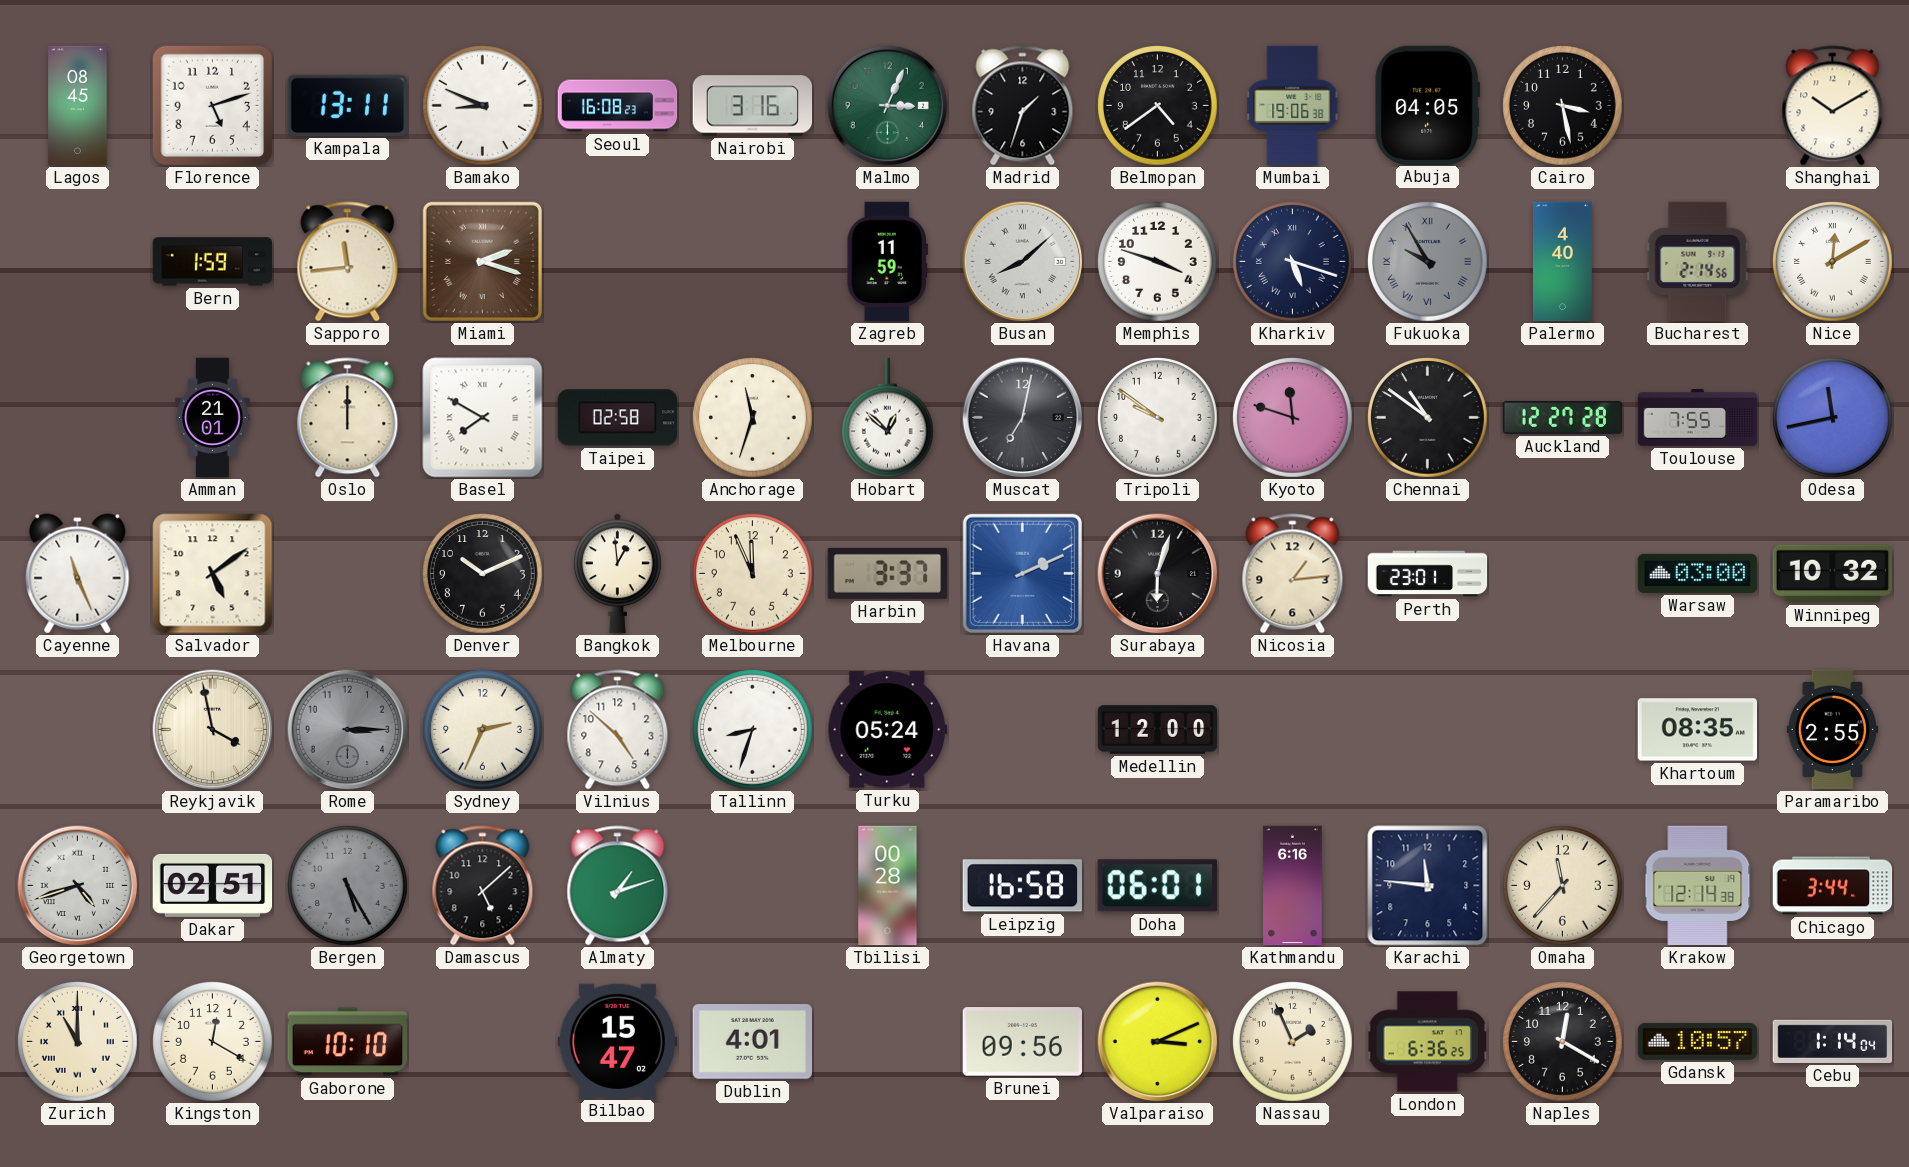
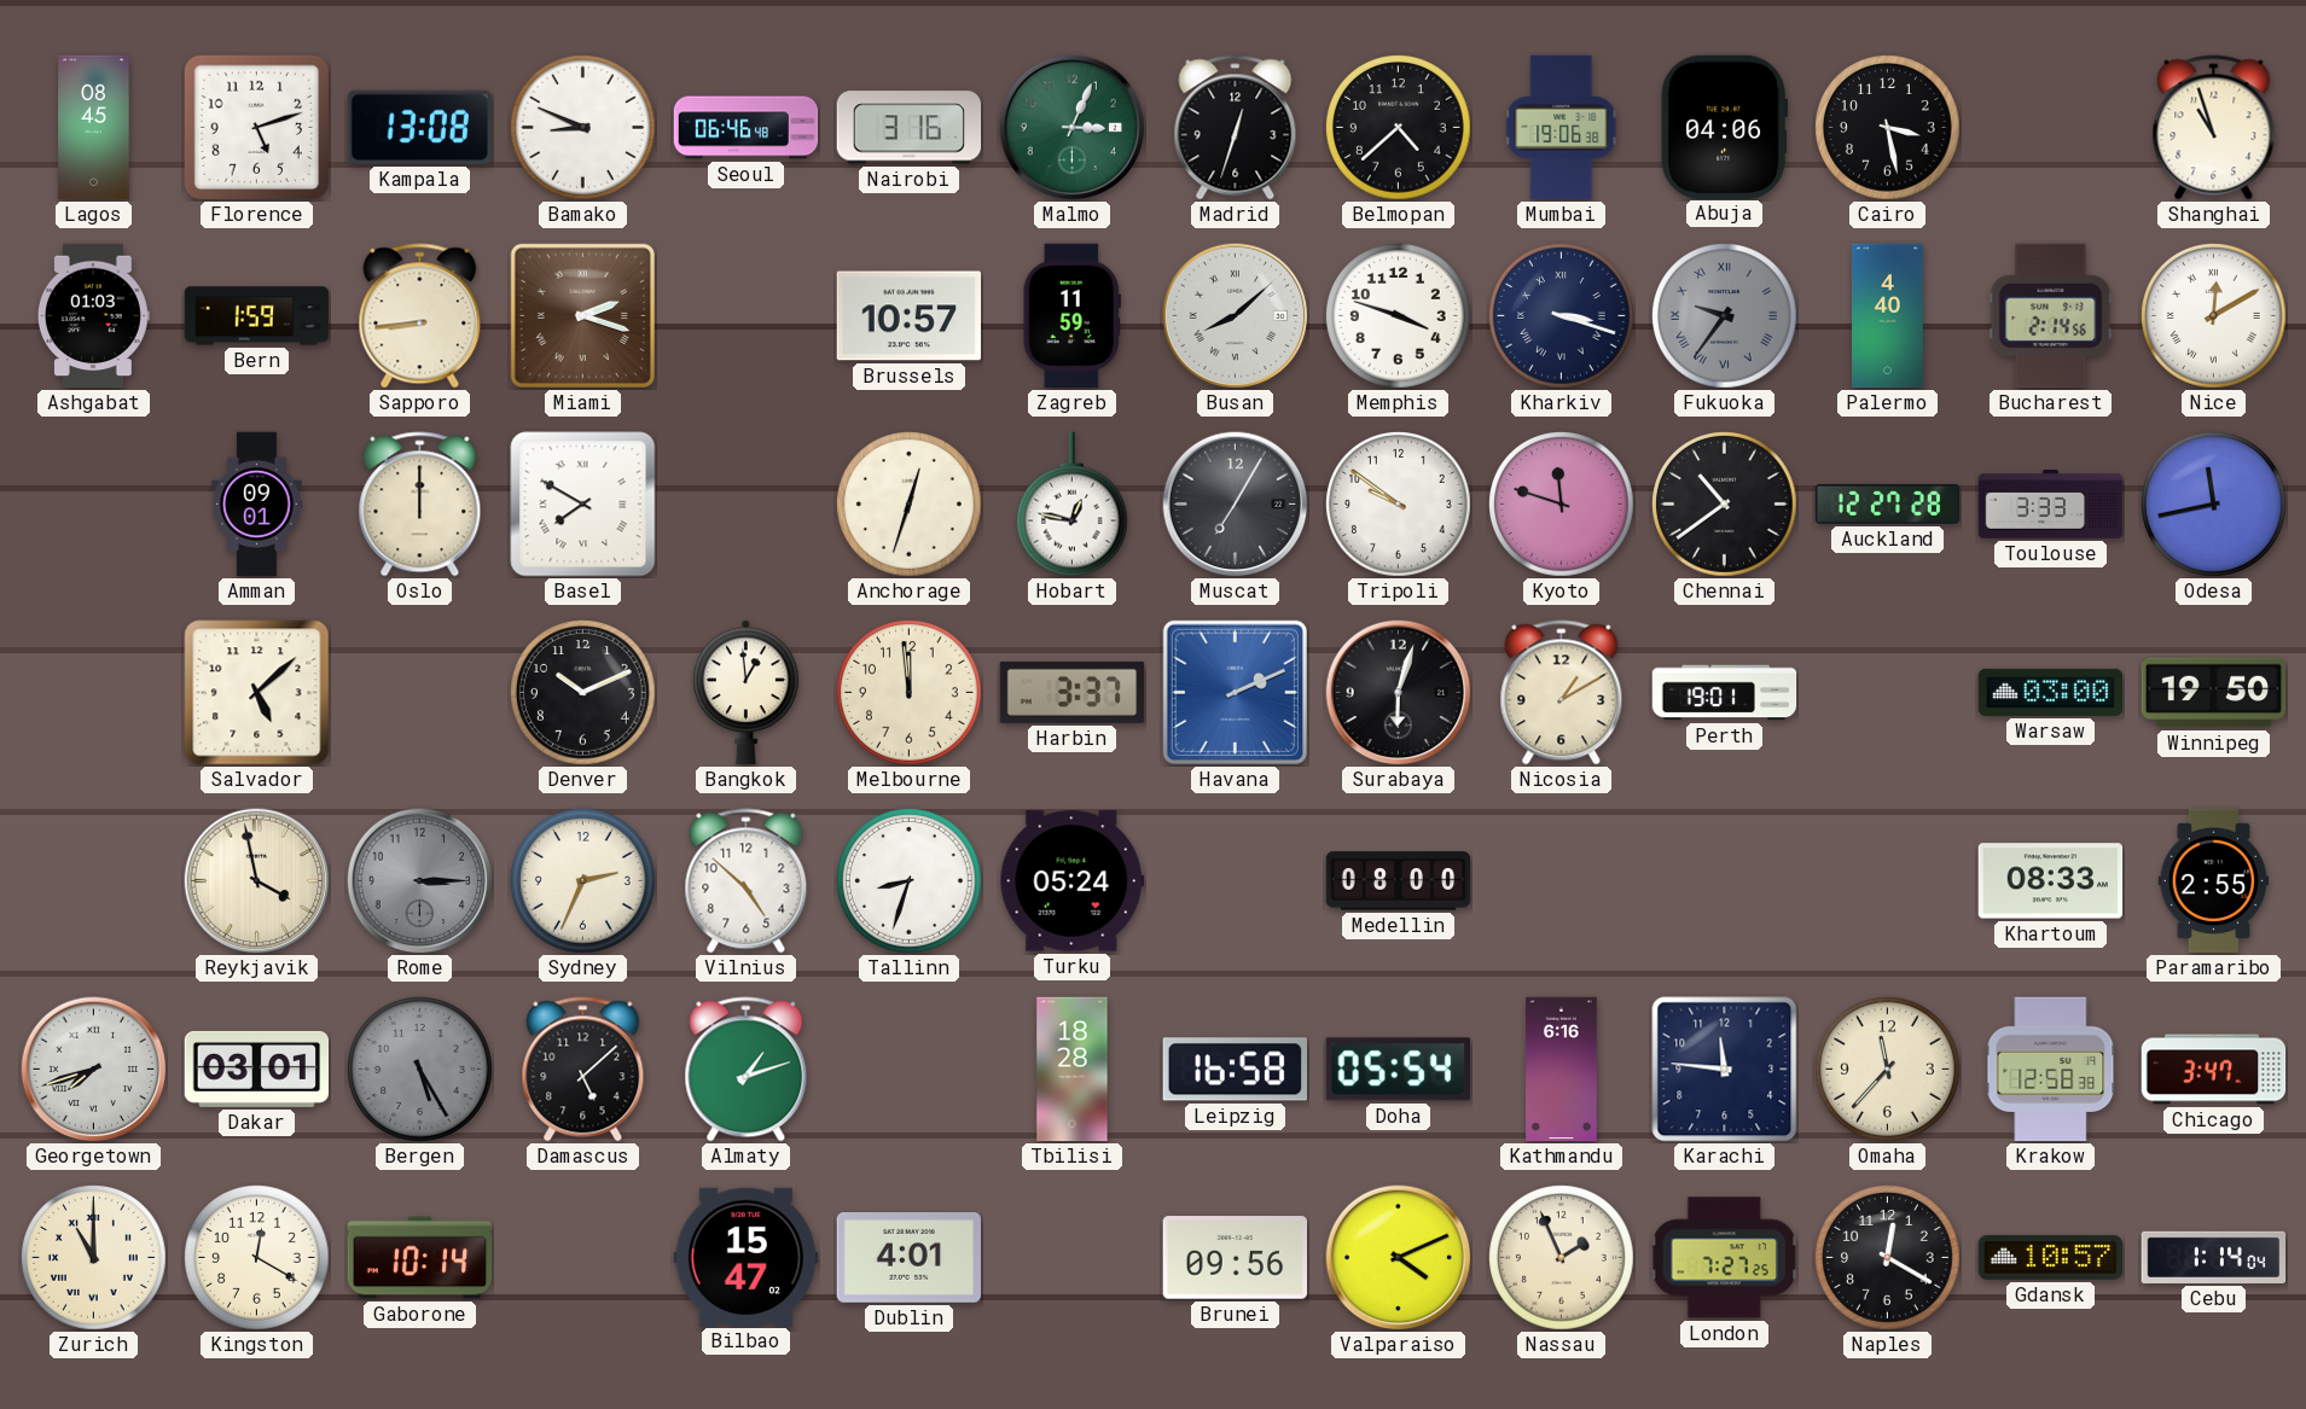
Kampala: 13:11 -> 13:08
Seoul: 16:08 -> 06:46
Madrid: 1:33 -> 12:33
Belmopan: 4:39 -> 4:38
Abuja: 04:05 -> 04:06
Shanghai: 10:10 -> 10:57
Ashgabat: none -> 01:03
Sapporo: 11:44 -> 8:44
Brussels: none -> 10:57
Kharkiv: 5:18 -> 3:18
Fukuoka: 9:55 -> 9:36
Amman: 21:01 -> 09:01
Taipei: 02:58 -> none
Anchorage: 11:33 -> 12:33
Hobart: 12:52 -> 12:47
Muscat: 7:02 -> 7:05
Chennai: 10:51 -> 10:39
Toulouse: 7:55 -> 3:33
Cayenne: 11:26 -> none
Salvador: 5:09 -> 5:08
Melbourne: 11:56 -> 11:59
Nicosia: 1:14 -> 1:10
Perth: 23:01 -> 19:01
Winnipeg: 10:32 -> 19:50
Medellin: 12:00 -> 08:00
Khartoum: 08:35 -> 08:33
Georgetown: 4:42 -> 7:42
Dakar: 02:51 -> 03:01
Tbilisi: 00:28 -> 18:28
Doha: 06:01 -> 05:54
Krakow: 12:14 -> 12:58
Chicago: 3:44 -> 3:47
Gaborone: 10:10 -> 10:14
Valparaiso: 3:11 -> 4:11
London: 6:36 -> 7:27
